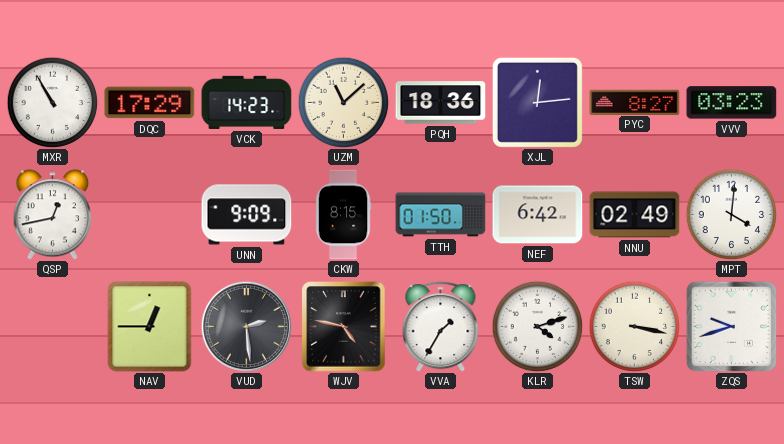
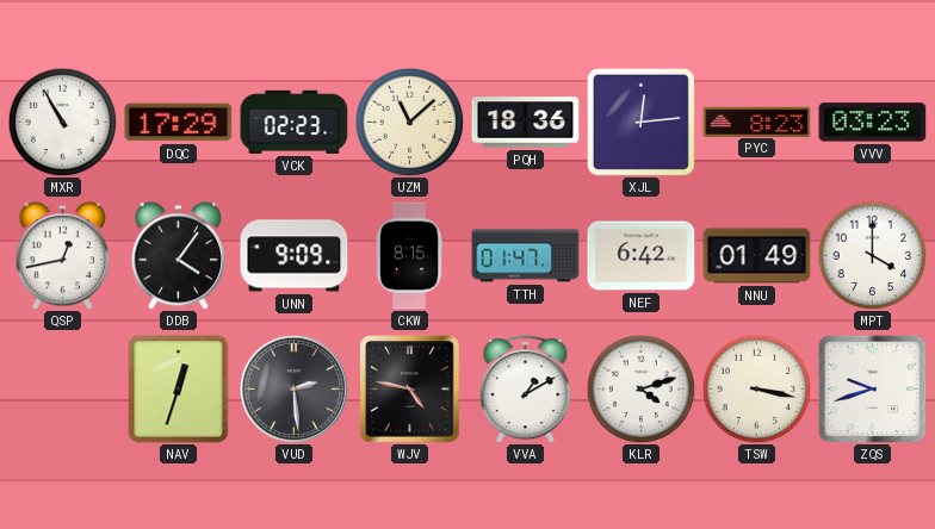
VCK: 14:23 -> 02:23
PYC: 8:27 -> 8:23
DDB: none -> 4:06
TTH: 01:50 -> 01:47
NNU: 02:49 -> 01:49
MPT: 4:01 -> 4:00
NAV: 12:45 -> 12:33
VVA: 1:35 -> 1:10
